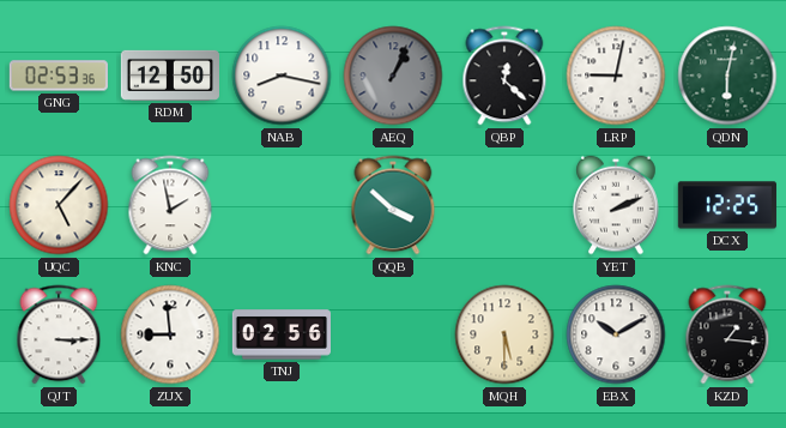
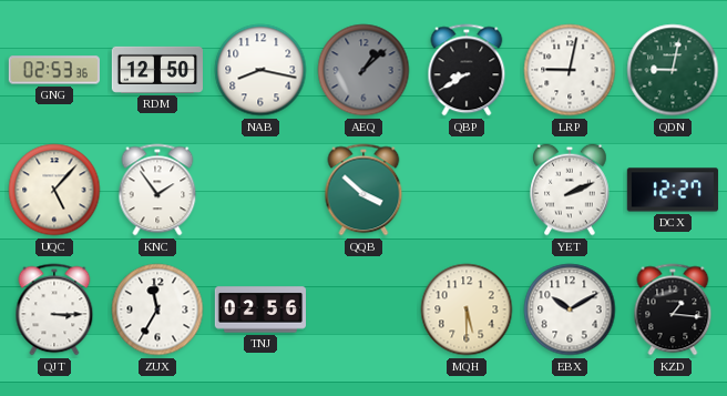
AEQ: 1:04 -> 1:08
QBP: 12:22 -> 8:40
QDN: 6:02 -> 9:02
KNC: 1:58 -> 1:54
DCX: 12:25 -> 12:27
ZUX: 8:59 -> 11:35
